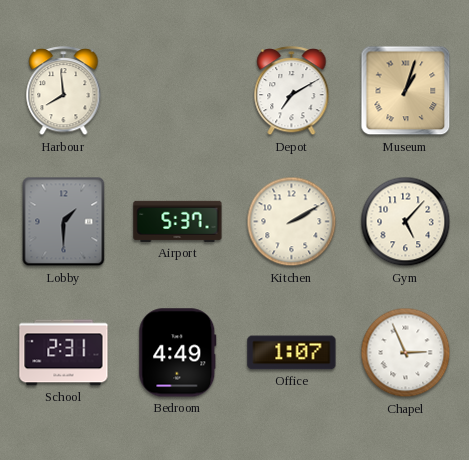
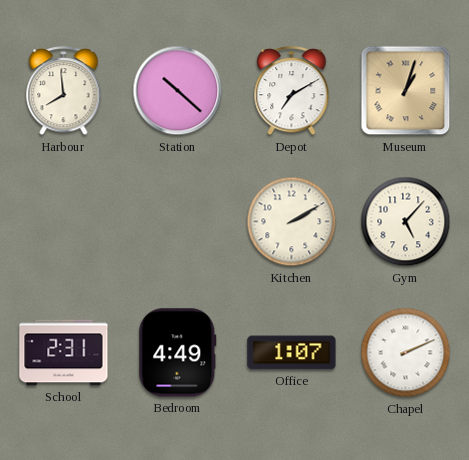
Station: none -> 10:22
Lobby: 1:30 -> none
Airport: 5:37 -> none
Chapel: 2:56 -> 2:11
